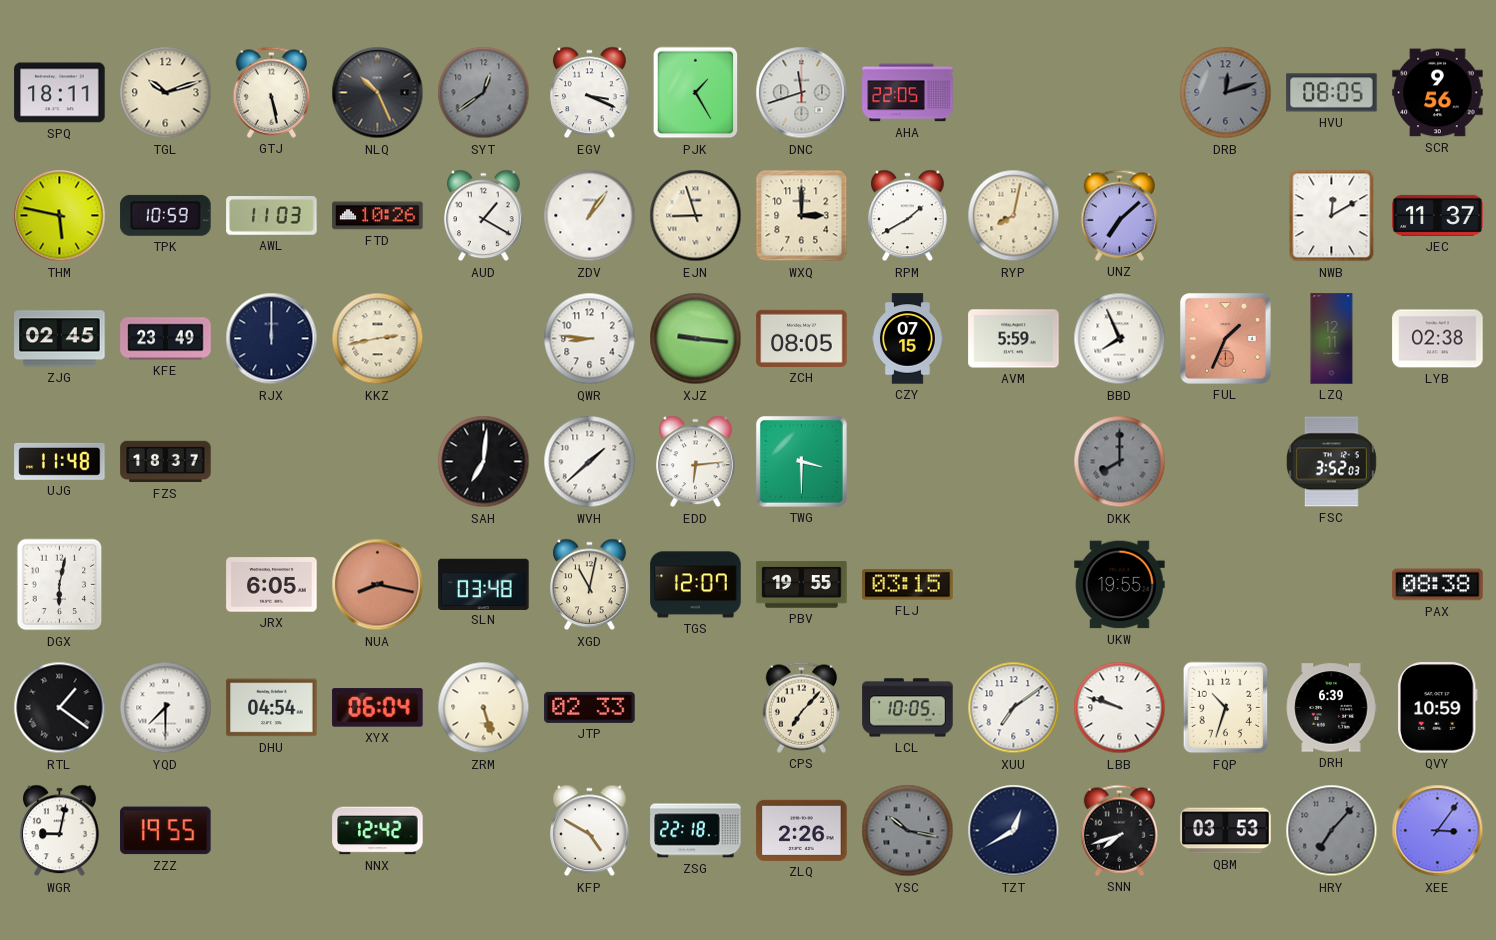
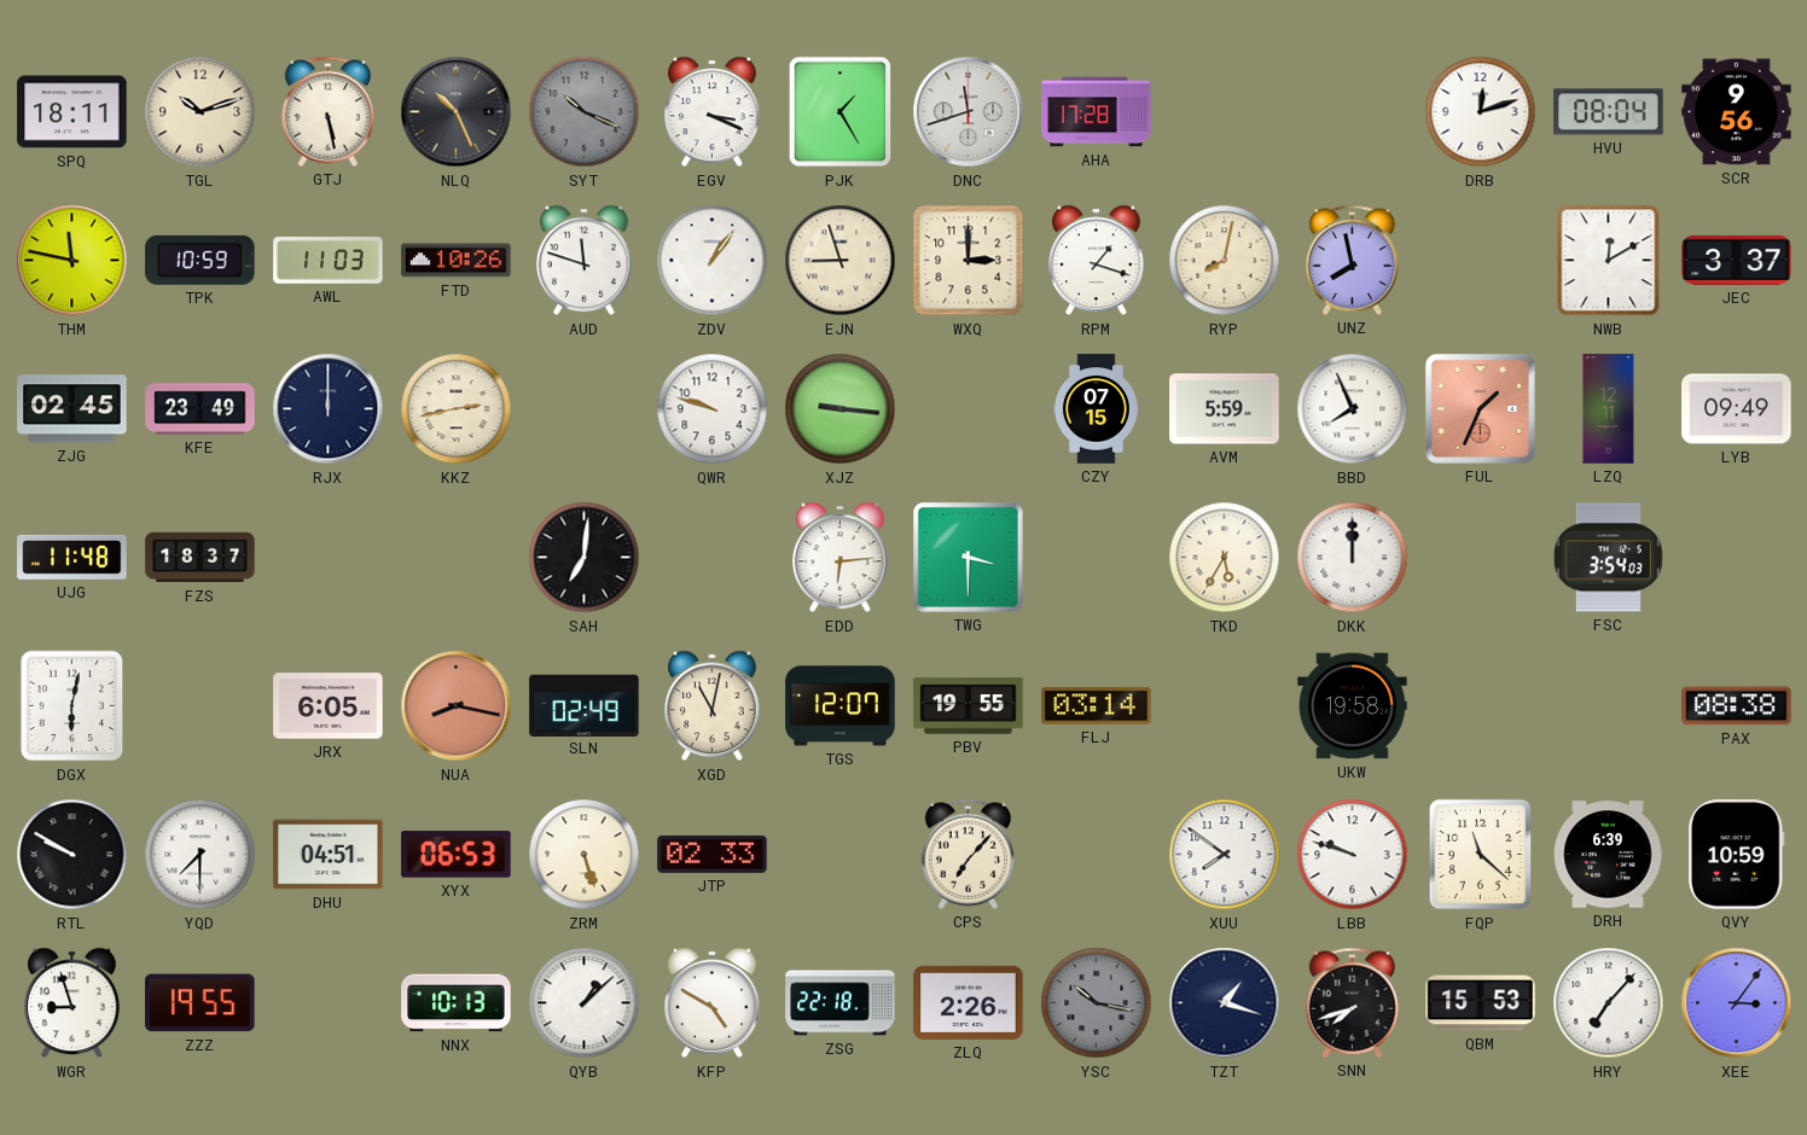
SYT: 12:39 -> 10:19
AHA: 22:05 -> 17:28
DRB dial: grey -> white
HVU: 08:05 -> 08:04
THM: 5:47 -> 11:47
AUD: 1:20 -> 11:48
RPM: 1:40 -> 1:18
UNZ: 7:08 -> 7:58
JEC: 11:37 -> 3:37
QWR: 8:46 -> 9:48
ZCH: 08:05 -> none
LYB: 02:38 -> 09:49
WVH: 1:38 -> none
TKD: none -> 5:35
DKK: 8:00 -> 12:00
DKK dial: grey -> white
FSC: 3:52 -> 3:54
SLN: 03:48 -> 02:49
FLJ: 03:15 -> 03:14
UKW: 19:55 -> 19:58
RTL: 1:21 -> 9:50
DHU: 04:54 -> 04:51
XYX: 06:04 -> 06:53
LCL: 10:05 -> none
XUU: 7:09 -> 7:51
FQP: 10:33 -> 11:22
WGR: 9:02 -> 8:57
NNX: 12:42 -> 10:13
QYB: none -> 1:08
TZT: 12:40 -> 1:18
QBM: 03:53 -> 15:53
HRY dial: grey -> white
